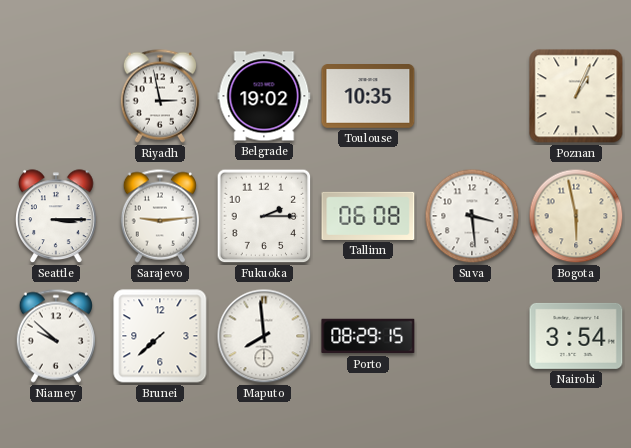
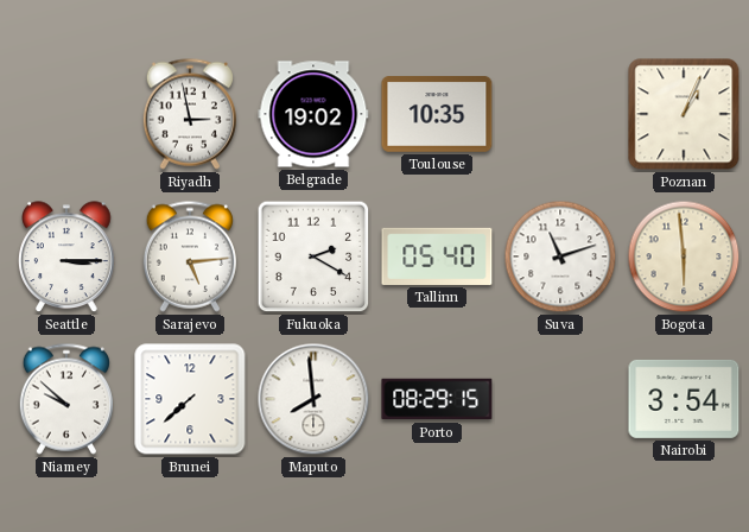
Sarajevo: 9:14 -> 5:14
Fukuoka: 2:15 -> 2:20
Tallinn: 06:08 -> 05:40
Suva: 3:29 -> 11:12
Bogota: 5:58 -> 5:59
